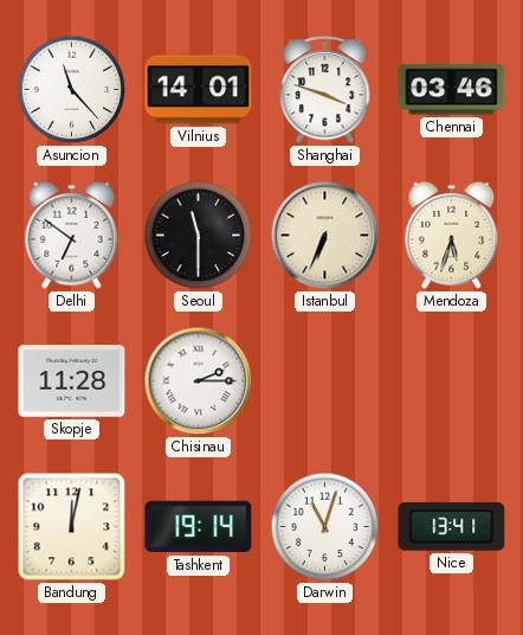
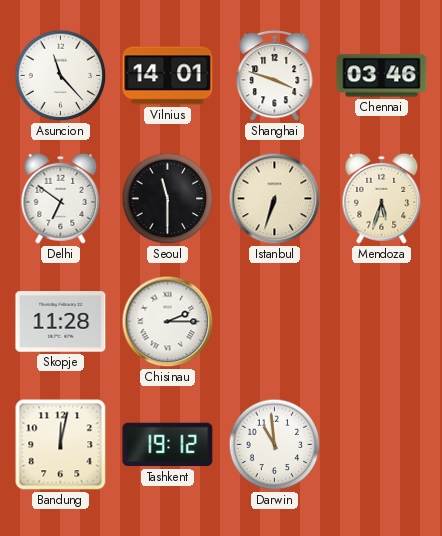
Istanbul: 6:34 -> 6:33
Tashkent: 19:14 -> 19:12
Darwin: 11:03 -> 10:59
Nice: 13:41 -> none
